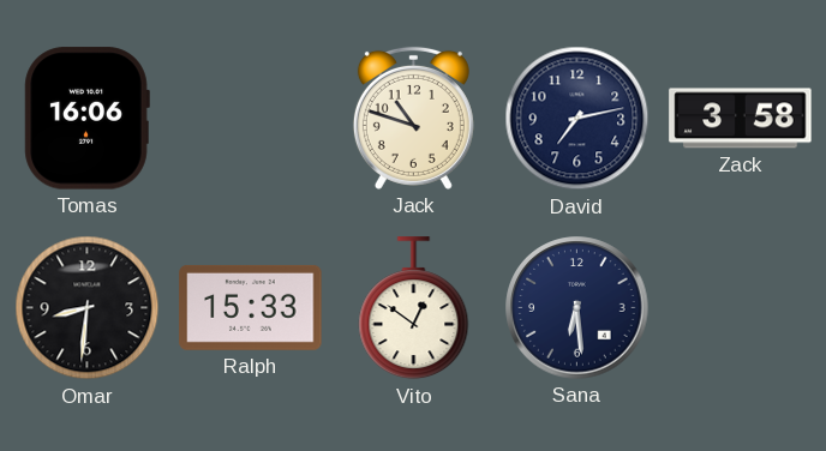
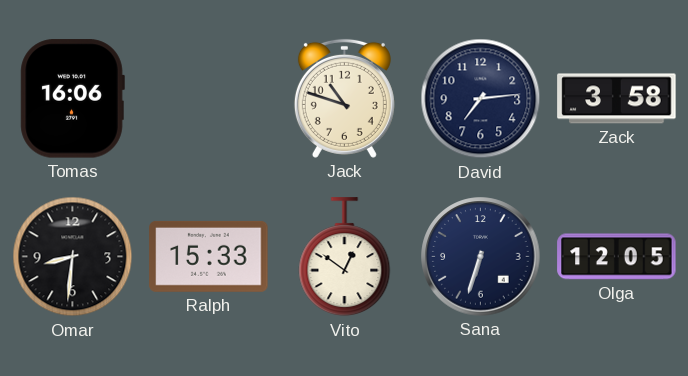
David: 7:13 -> 7:14
Sana: 6:29 -> 6:33
Olga: none -> 12:05
